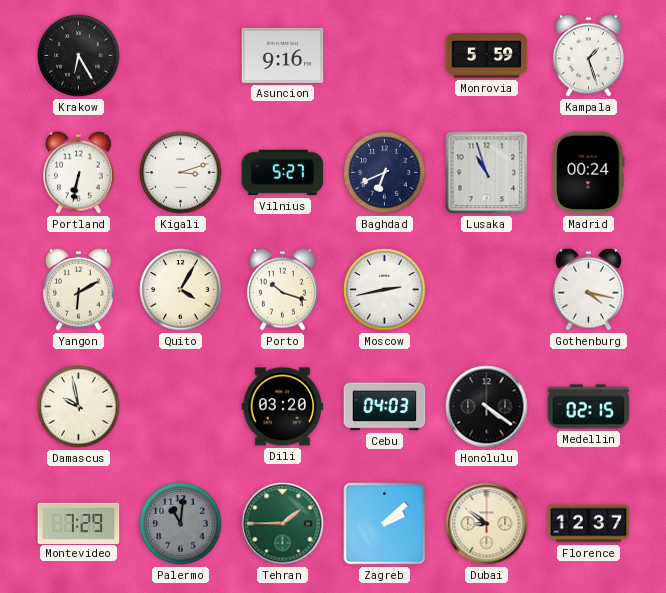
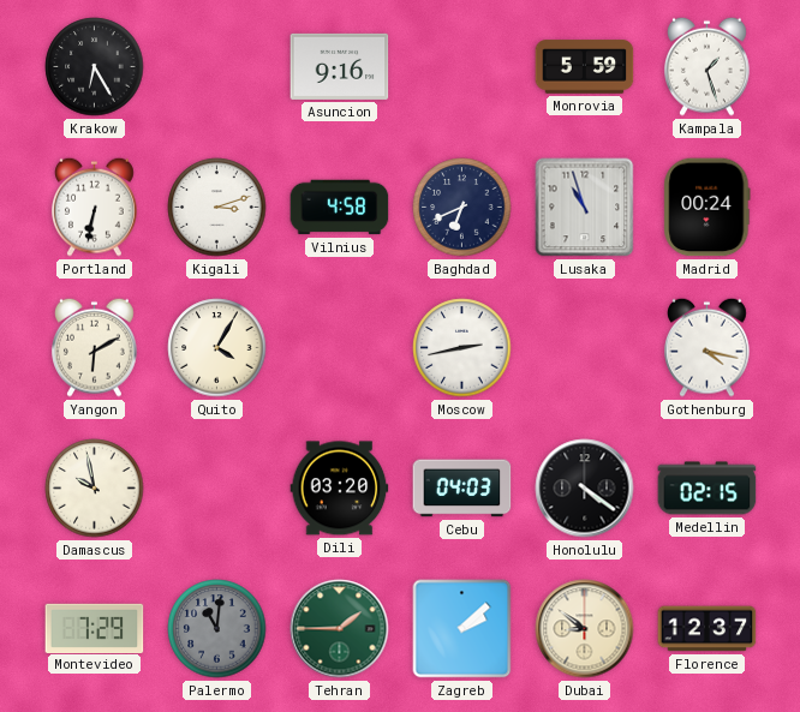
Vilnius: 5:27 -> 4:58
Porto: 10:18 -> none
